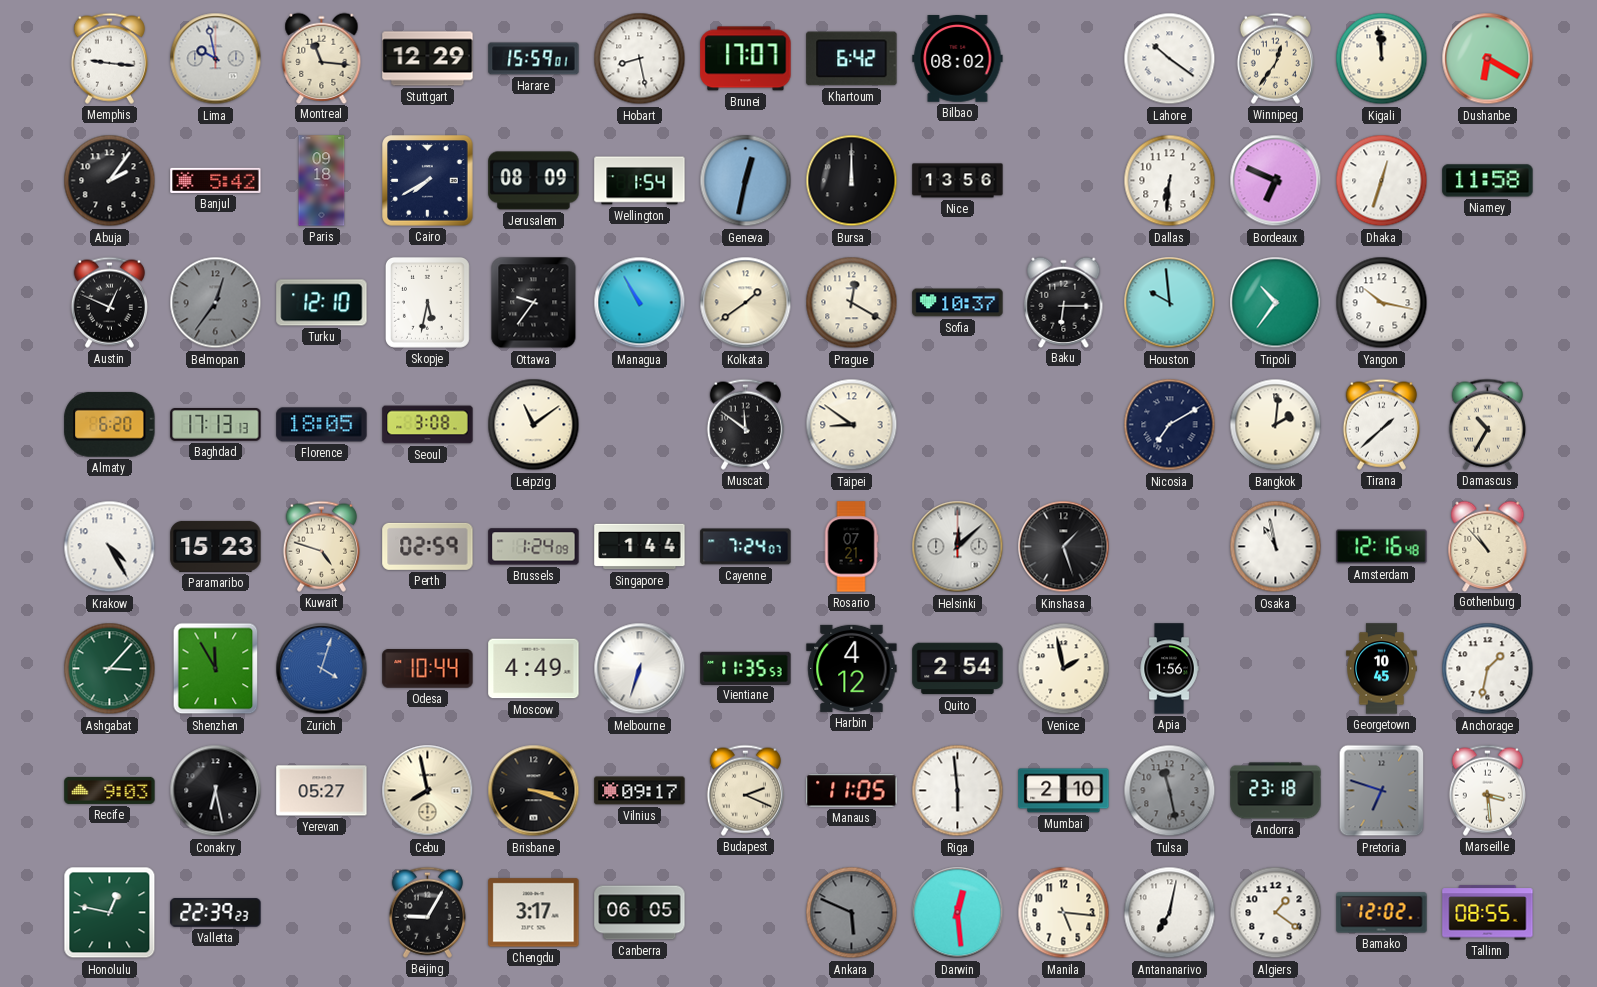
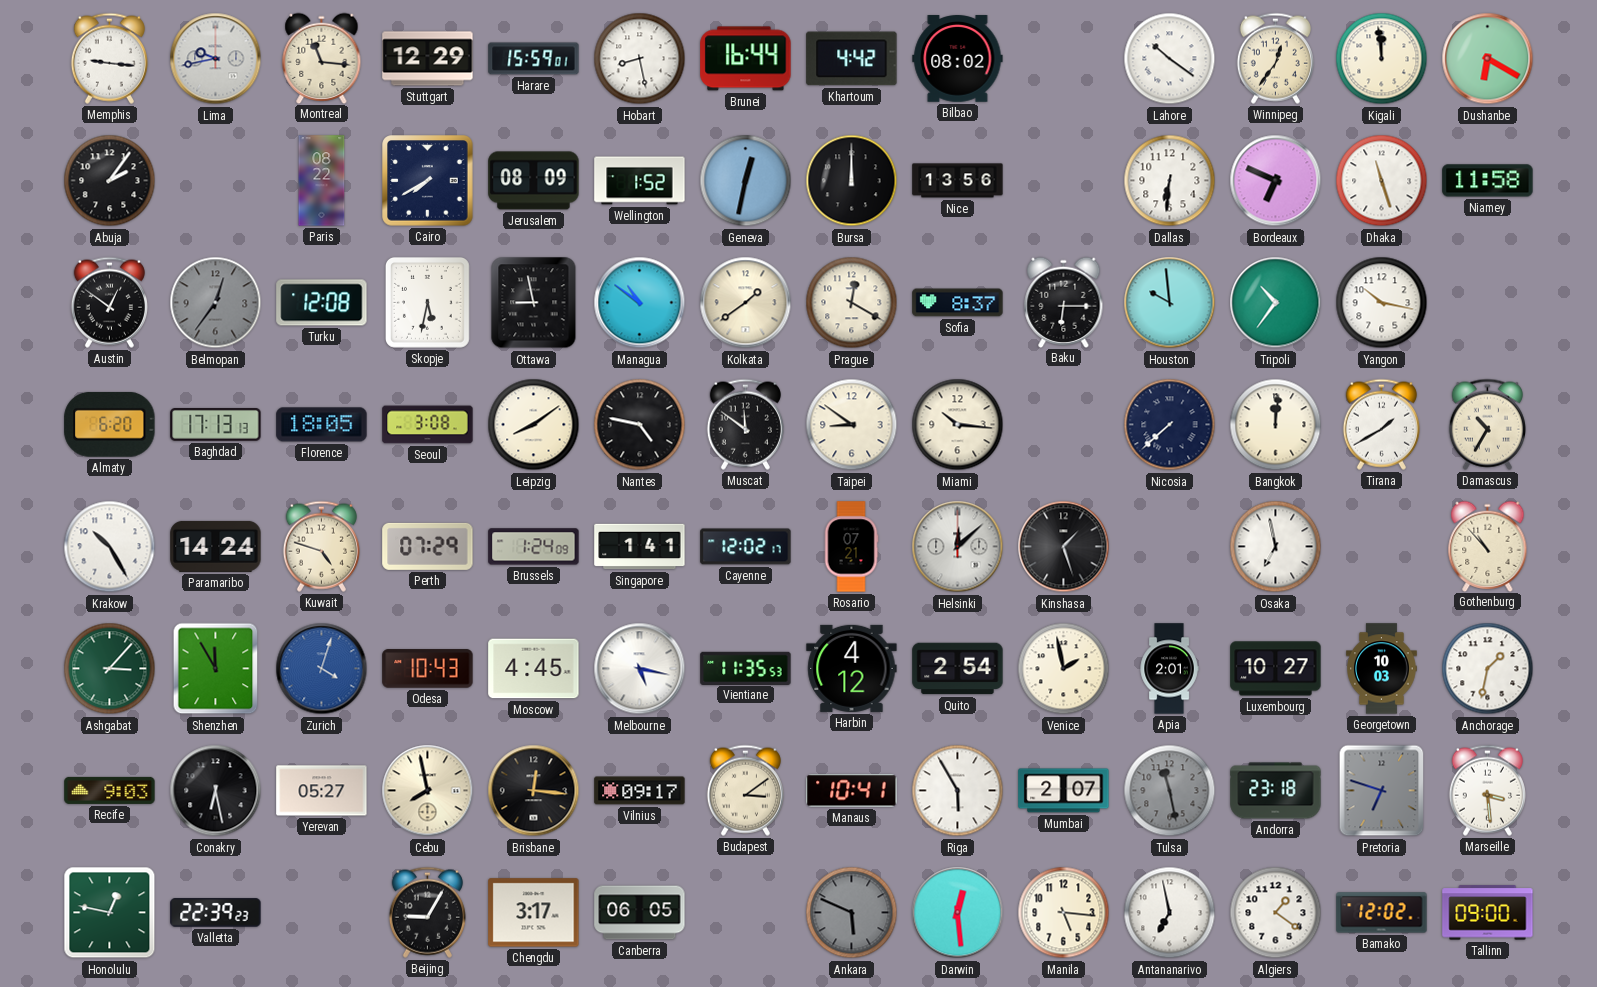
Lima: 9:58 -> 9:43
Brunei: 17:07 -> 16:44
Khartoum: 6:42 -> 4:42
Banjul: 5:42 -> none
Paris: 09:18 -> 08:22
Wellington: 1:54 -> 1:52
Dhaka: 12:33 -> 11:27
Austin: 12:49 -> 12:51
Turku: 12:10 -> 12:08
Ottawa: 9:36 -> 8:58
Managua: 10:55 -> 10:51
Sofia: 10:37 -> 8:37
Leipzig: 11:09 -> 8:09
Nantes: none -> 4:47
Miami: none -> 10:16
Nicosia: 7:10 -> 7:38
Bangkok: 2:01 -> 12:01
Tirana: 1:38 -> 1:40
Krakow: 4:25 -> 10:25
Paramaribo: 15:23 -> 14:24
Perth: 02:59 -> 07:29
Singapore: 1:44 -> 1:41
Cayenne: 7:24 -> 12:02
Osaka: 10:58 -> 6:58
Amsterdam: 12:16 -> none
Odesa: 10:44 -> 10:43
Moscow: 4:49 -> 4:45
Melbourne: 6:33 -> 5:17
Apia: 1:56 -> 2:01
Luxembourg: none -> 10:27
Georgetown: 10:45 -> 10:03
Brisbane: 3:18 -> 12:16
Budapest: 2:19 -> 3:09
Manaus: 11:05 -> 10:41
Riga: 5:59 -> 5:55
Mumbai: 2:10 -> 2:07
Antananarivo: 7:02 -> 6:58
Tallinn: 08:55 -> 09:00
